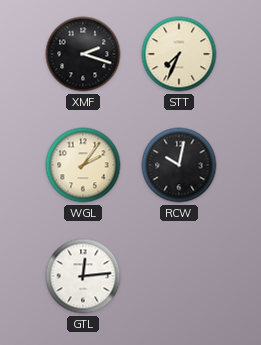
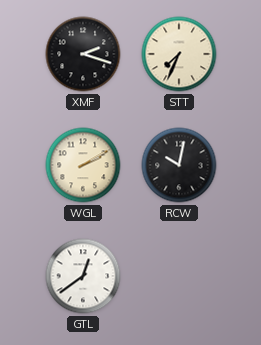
WGL: 2:06 -> 2:10
GTL: 12:14 -> 12:39
